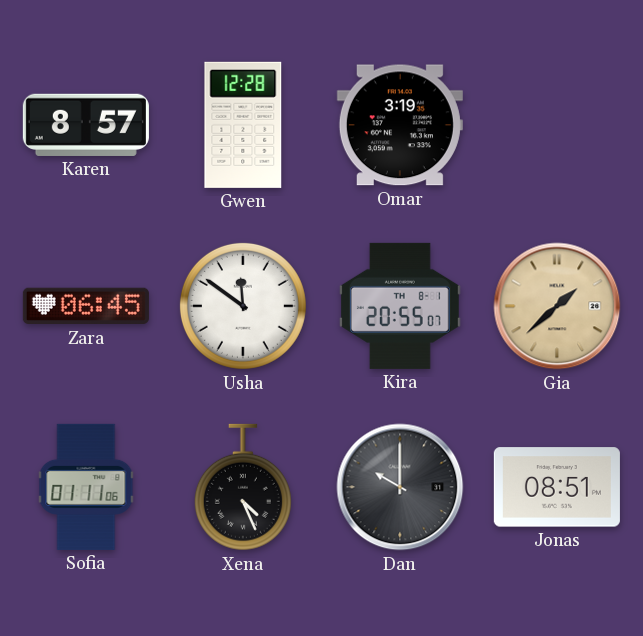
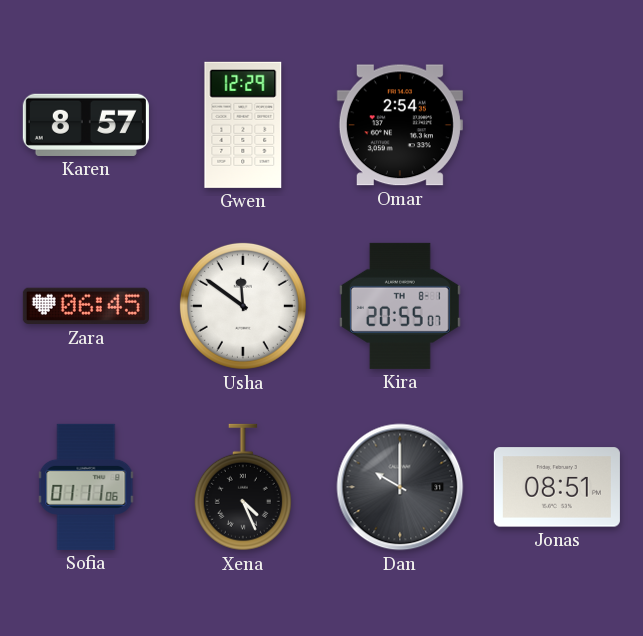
Gwen: 12:28 -> 12:29
Omar: 3:19 -> 2:54
Gia: 1:38 -> none
